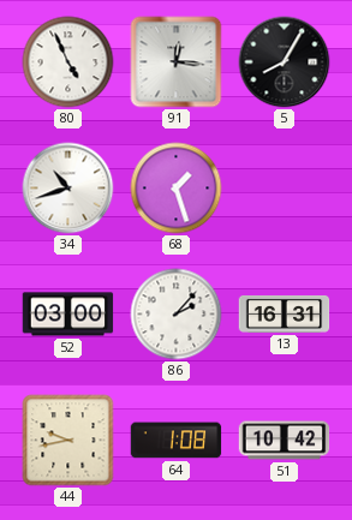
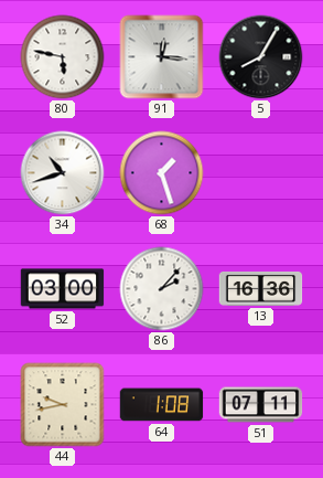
80: 4:56 -> 5:47
13: 16:31 -> 16:36
51: 10:42 -> 07:11
